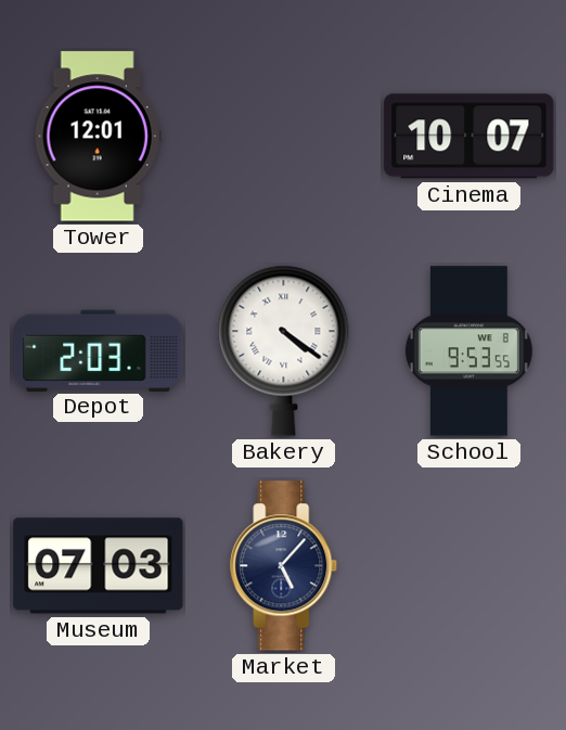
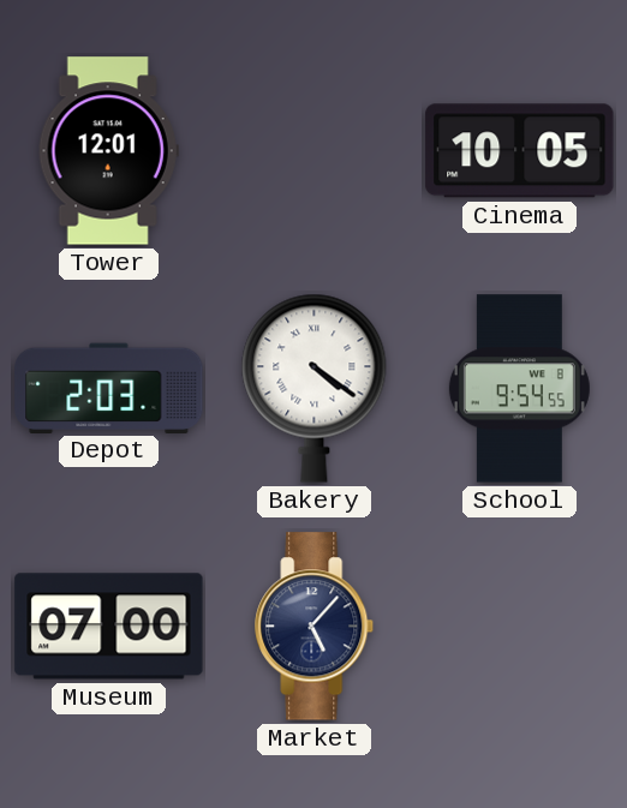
Cinema: 10:07 -> 10:05
School: 9:53 -> 9:54
Museum: 07:03 -> 07:00
